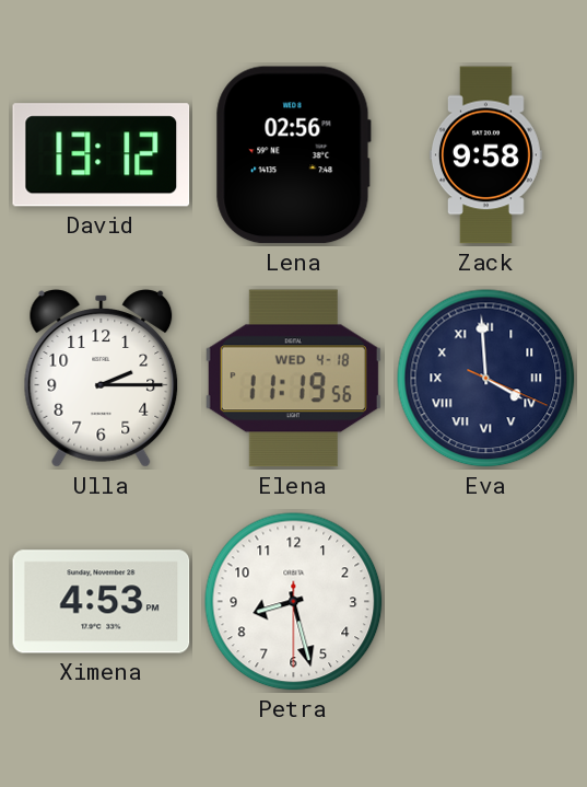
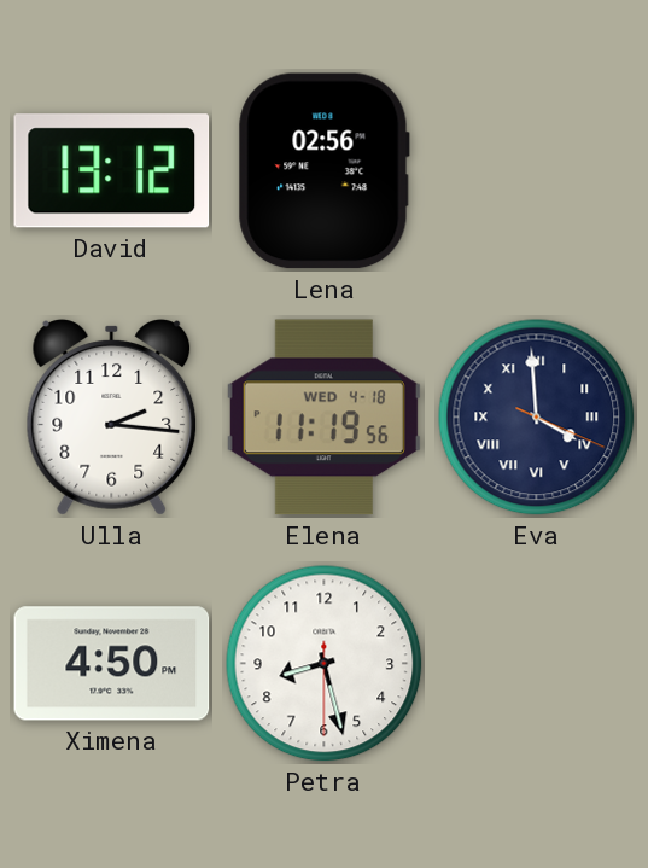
Zack: 9:58 -> none
Ulla: 2:15 -> 2:16
Ximena: 4:53 -> 4:50
